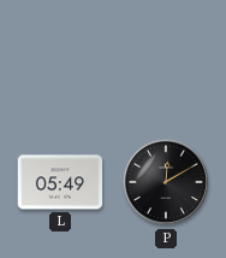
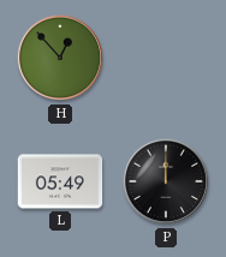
H: none -> 12:53
P: 12:10 -> 12:00
